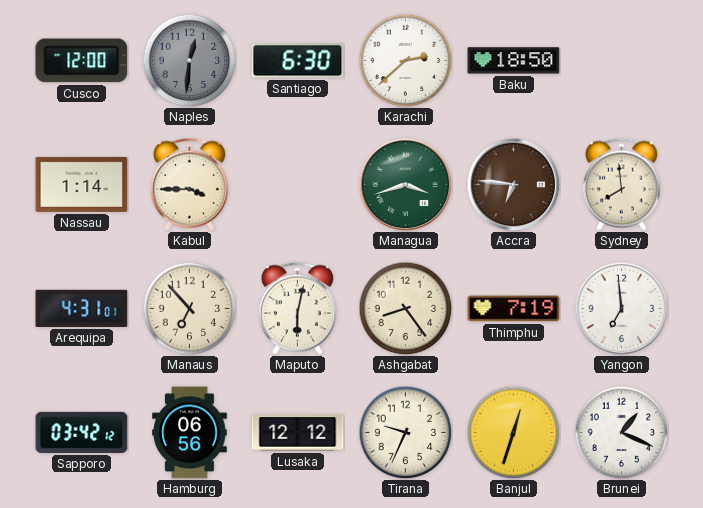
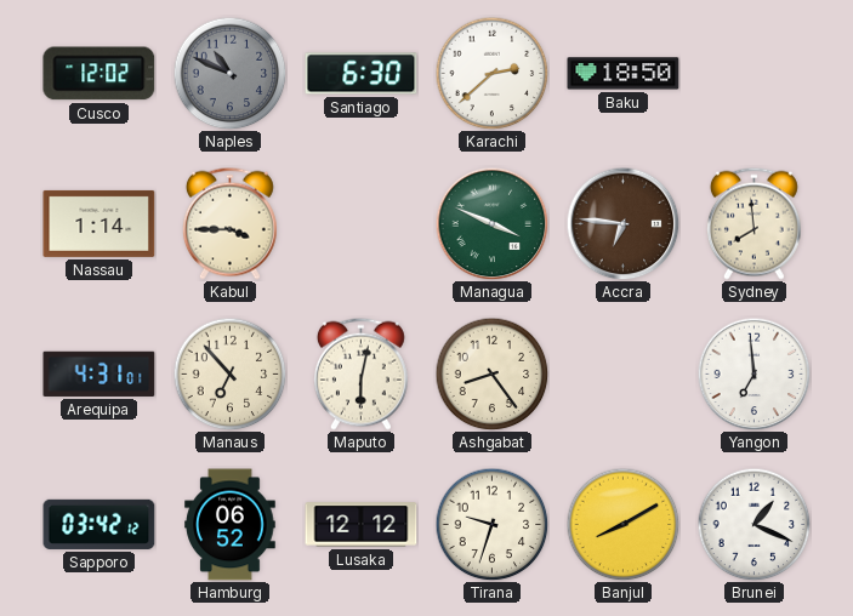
Cusco: 12:00 -> 12:02
Naples: 12:31 -> 10:49
Managua: 3:42 -> 3:49
Thimphu: 7:19 -> none
Hamburg: 06:56 -> 06:52
Tirana: 9:34 -> 9:33
Banjul: 12:33 -> 8:10
